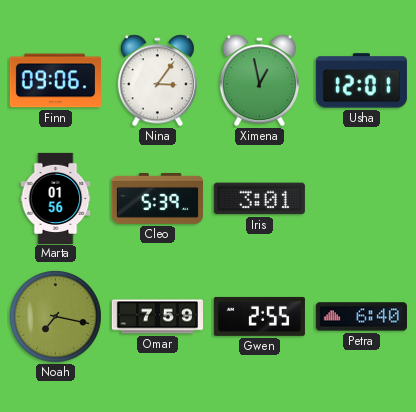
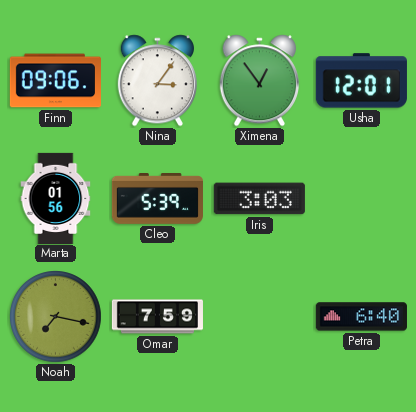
Ximena: 12:58 -> 12:54
Iris: 3:01 -> 3:03
Gwen: 2:55 -> none
